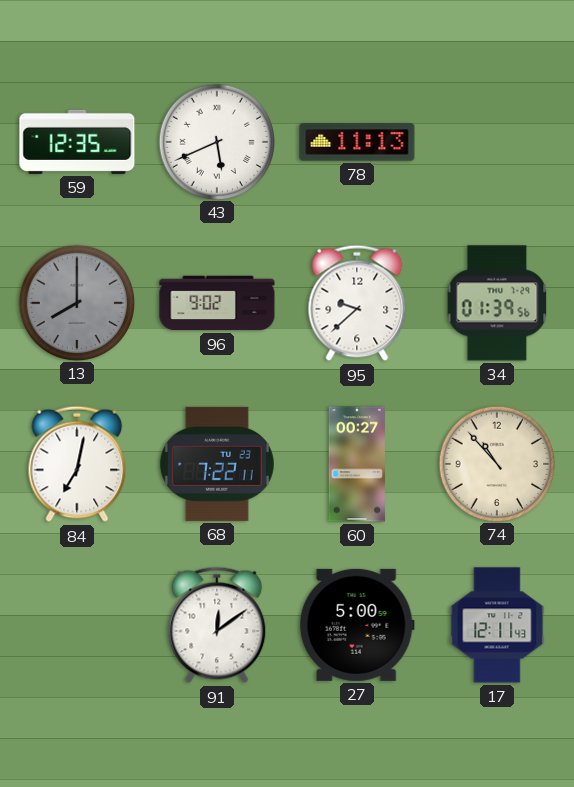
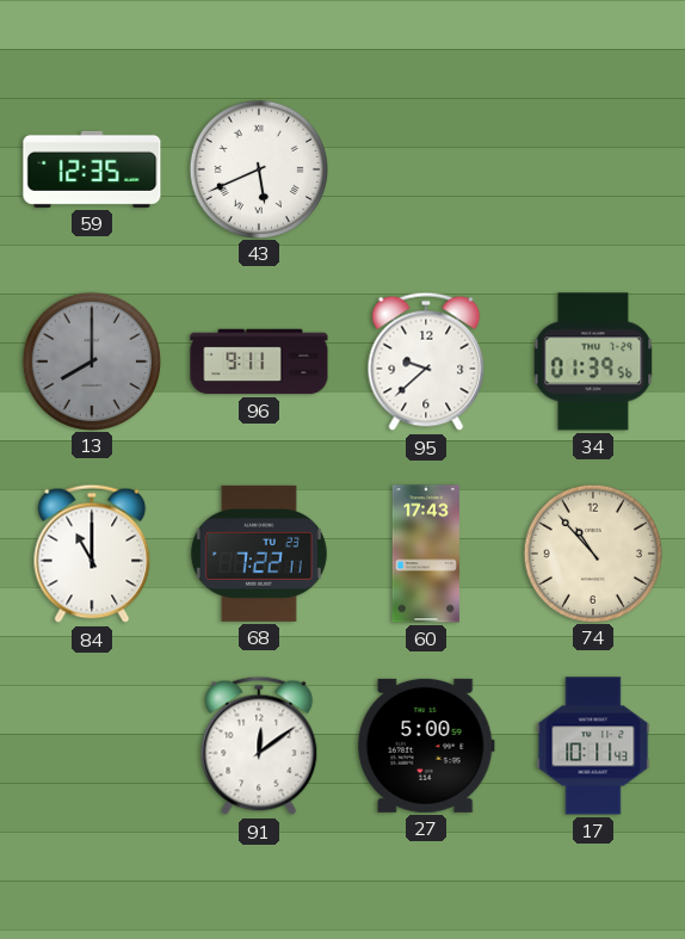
78: 11:13 -> none
96: 9:02 -> 9:11
84: 7:02 -> 11:00
60: 00:27 -> 17:43
17: 12:11 -> 10:11
